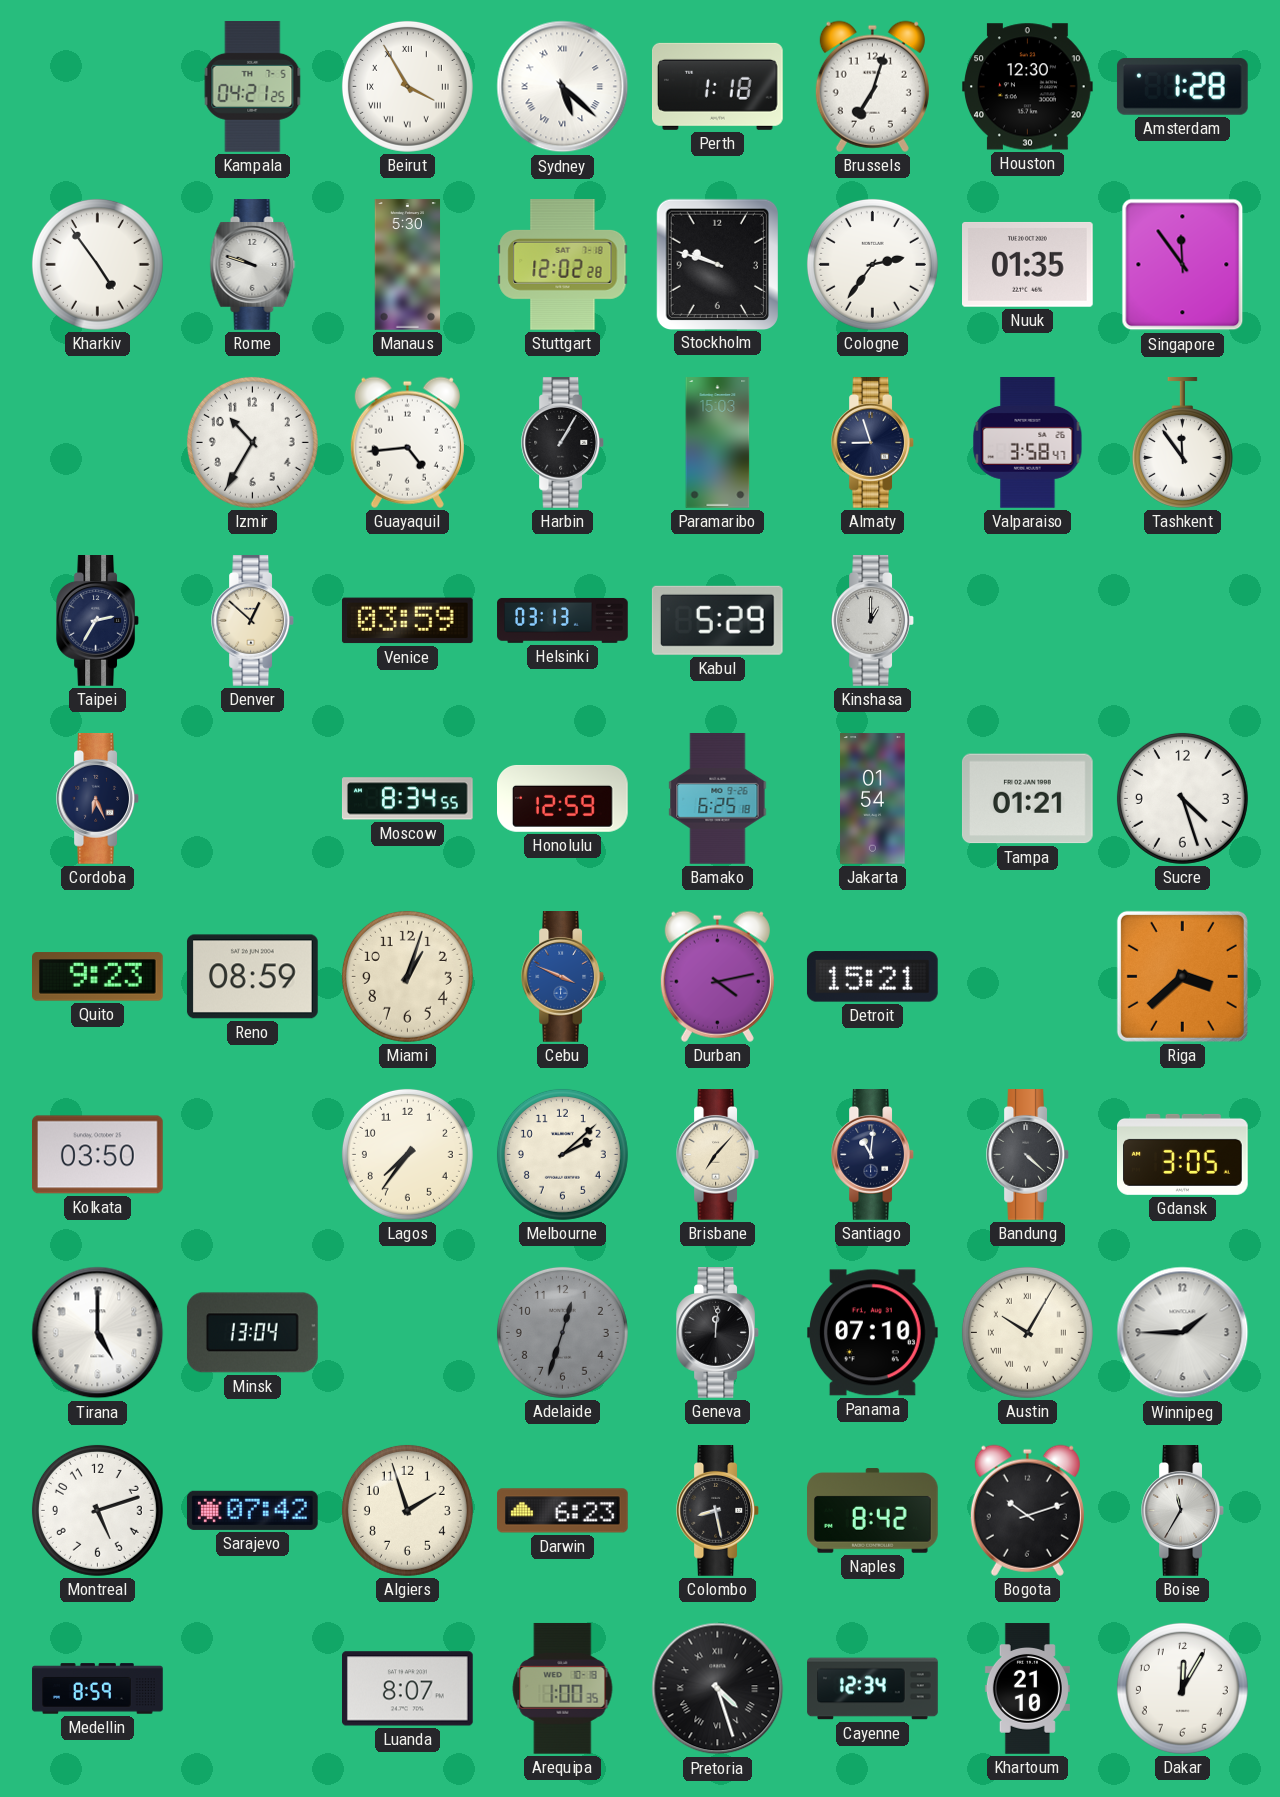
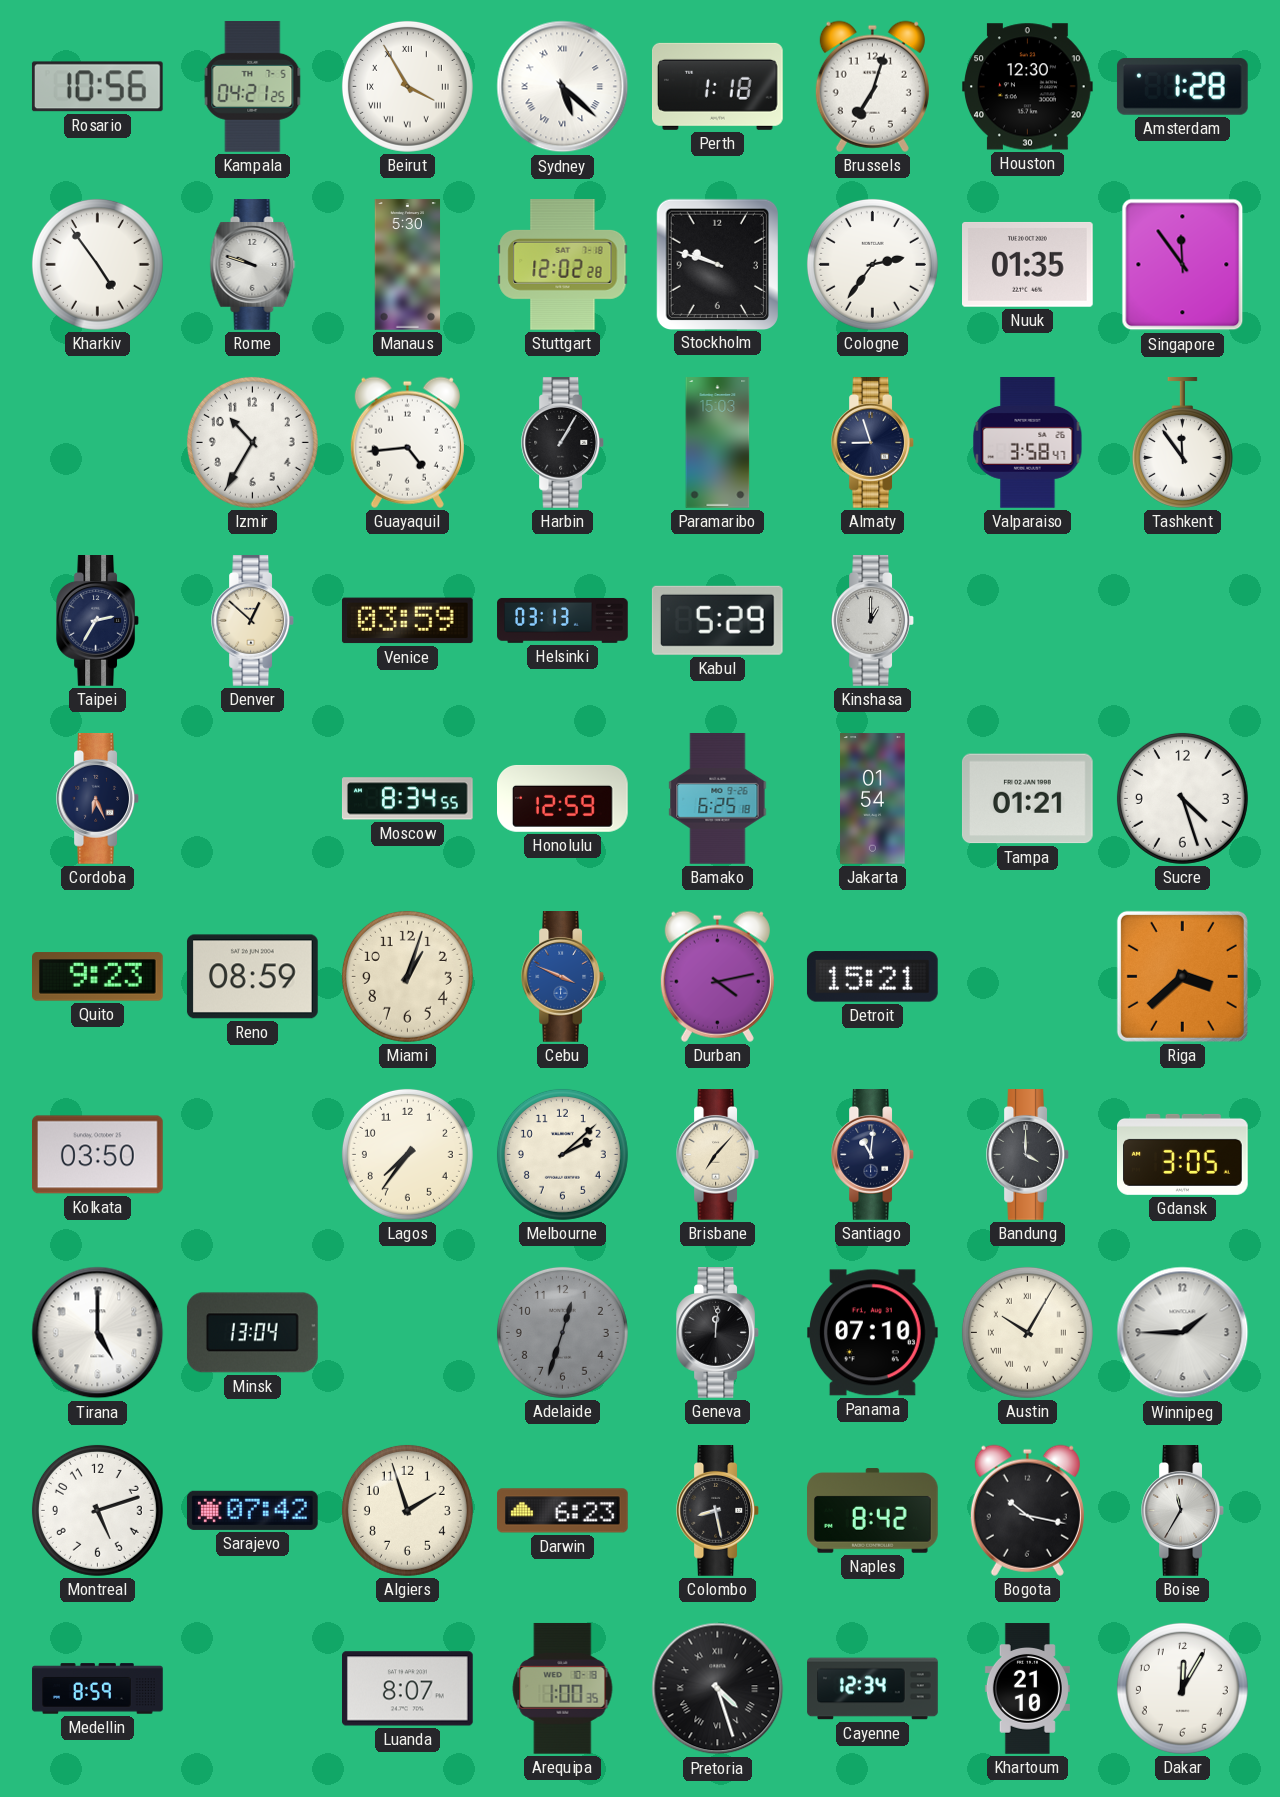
Rosario: none -> 10:56
Bandung: 4:22 -> 4:00
Bogota: 10:12 -> 10:17
